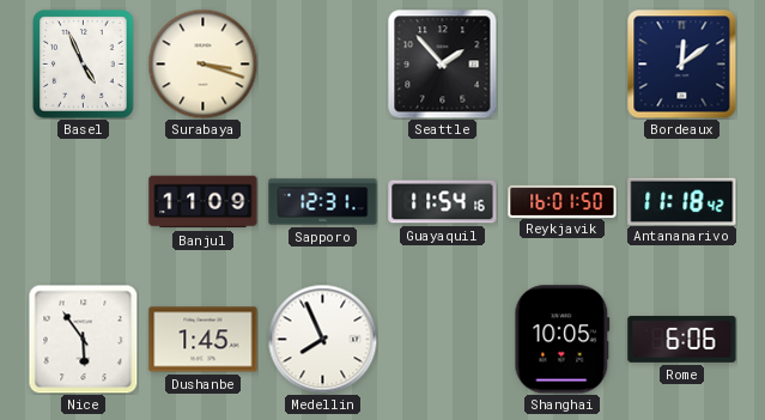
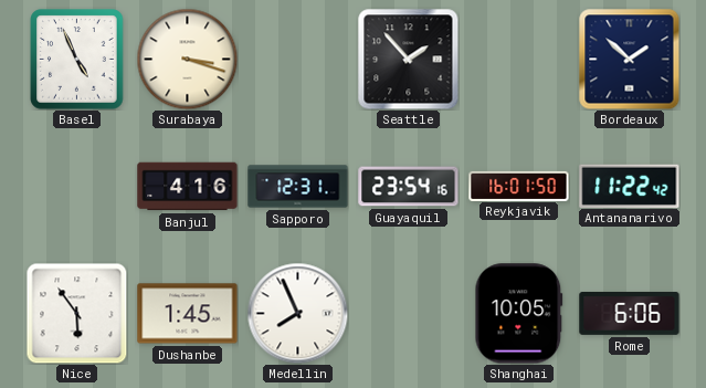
Bordeaux: 12:09 -> 1:52
Banjul: 11:09 -> 4:16
Guayaquil: 11:54 -> 23:54
Antananarivo: 11:18 -> 11:22
